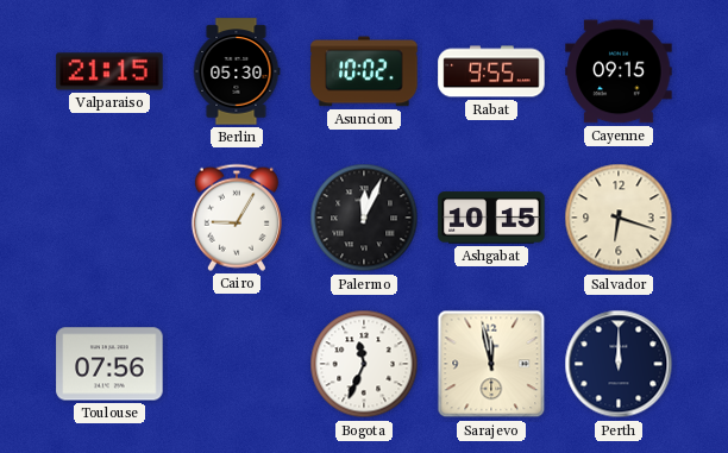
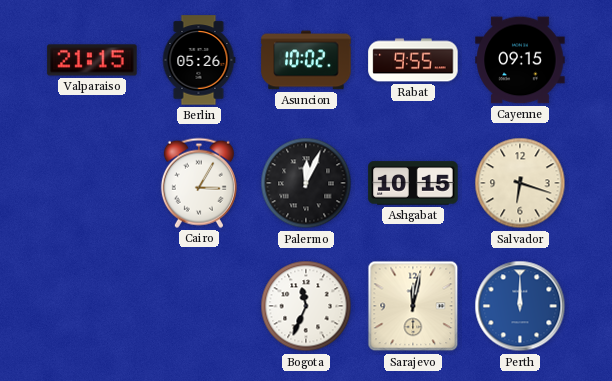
Berlin: 05:30 -> 05:26
Cairo: 9:05 -> 3:05
Toulouse: 07:56 -> none
Sarajevo: 11:58 -> 12:02
Perth dial: navy -> blue
